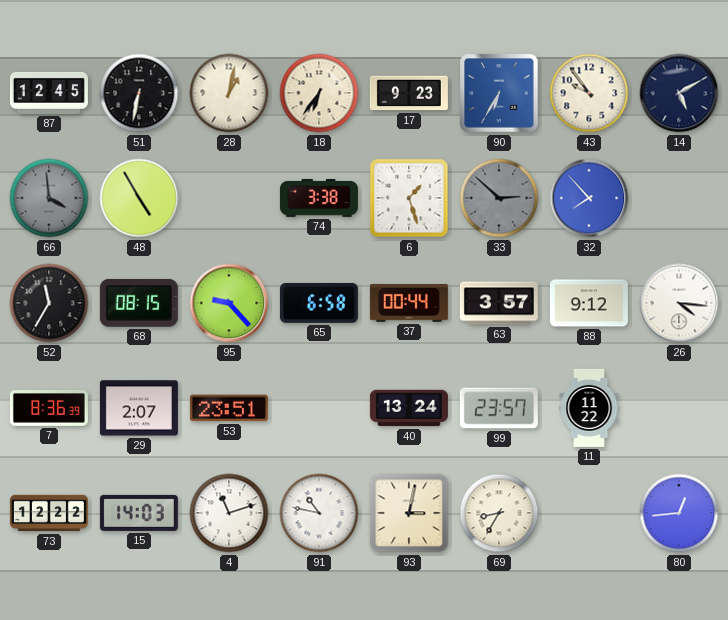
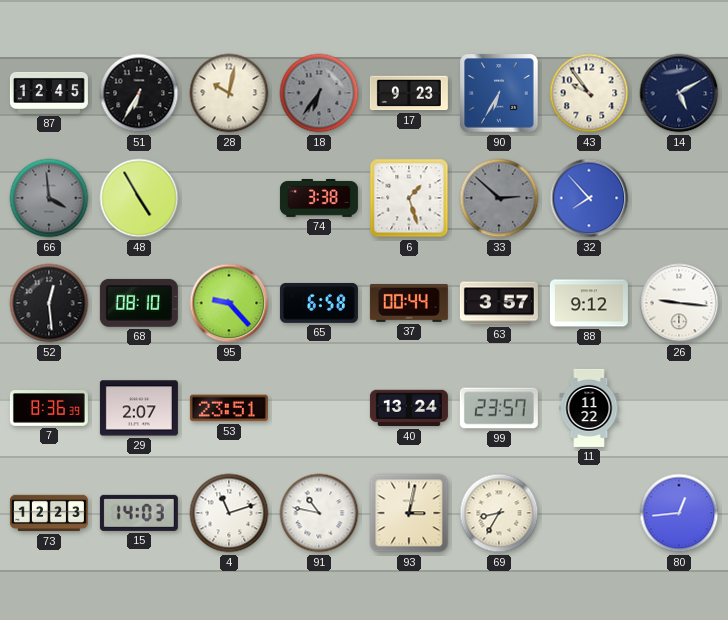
51: 6:32 -> 6:35
28: 1:02 -> 10:02
18 dial: cream -> grey
52: 11:35 -> 12:29
68: 08:15 -> 08:10
26: 4:16 -> 9:16
73: 12:22 -> 12:23
